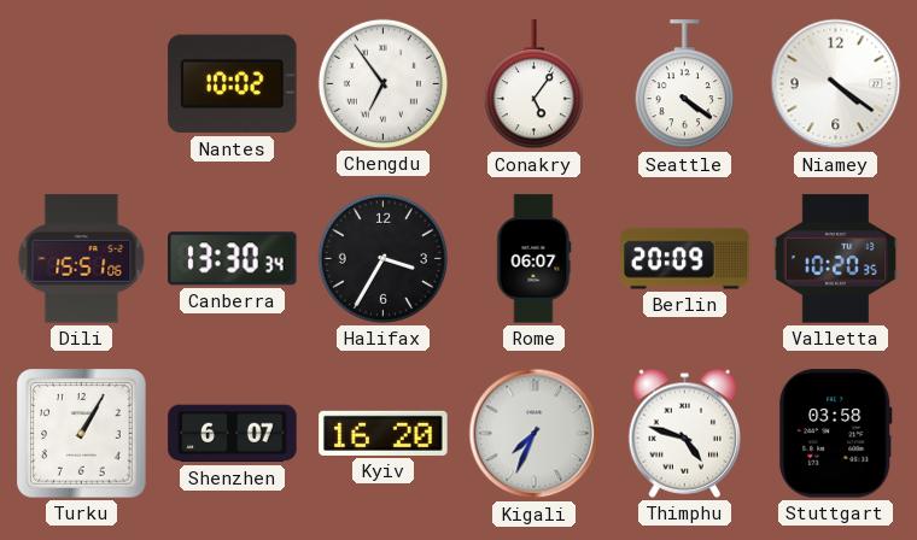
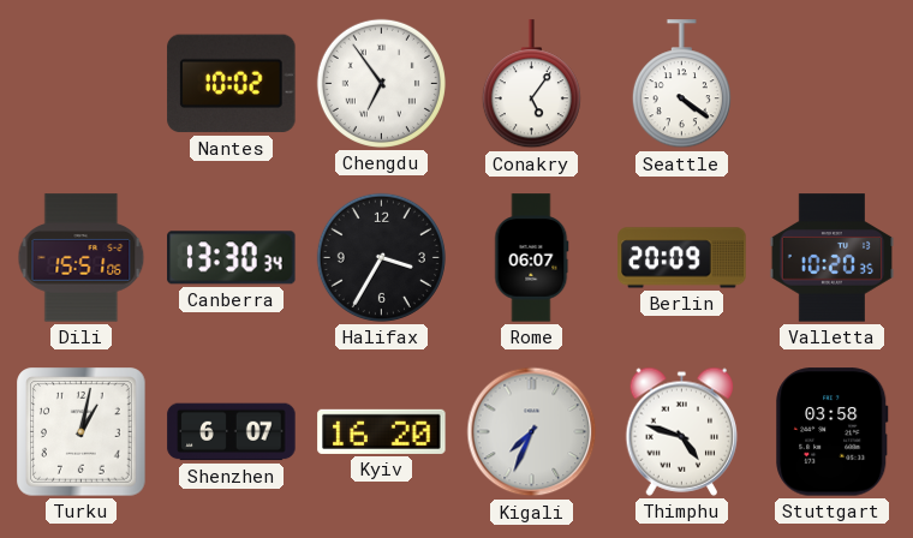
Niamey: 4:21 -> none
Turku: 1:05 -> 1:02
